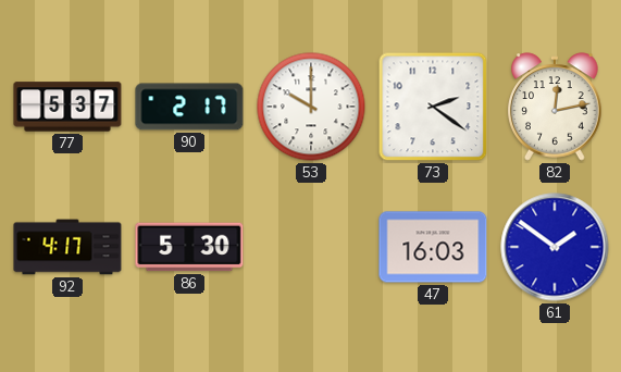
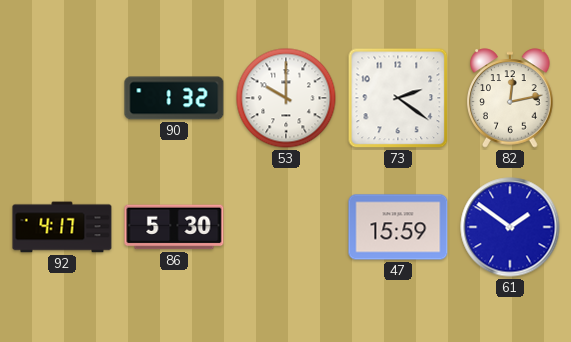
77: 5:37 -> none
90: 2:17 -> 1:32
47: 16:03 -> 15:59
